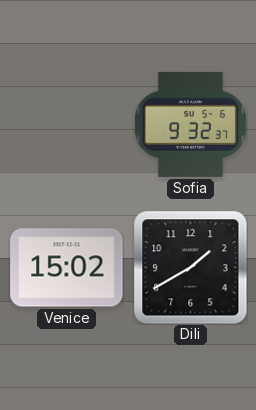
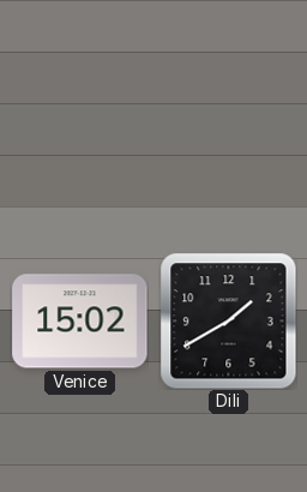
Sofia: 9:32 -> none
